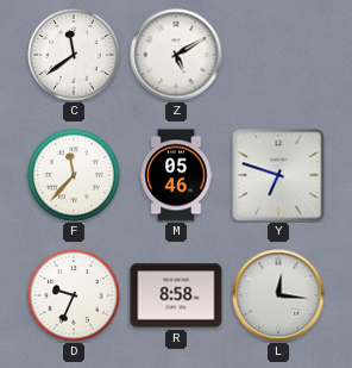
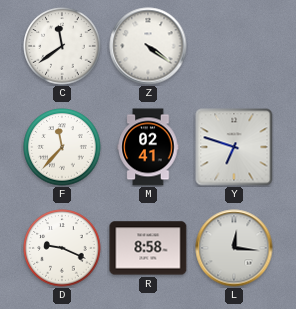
Z: 5:10 -> 4:21
M: 05:46 -> 02:41
D: 9:34 -> 9:19
